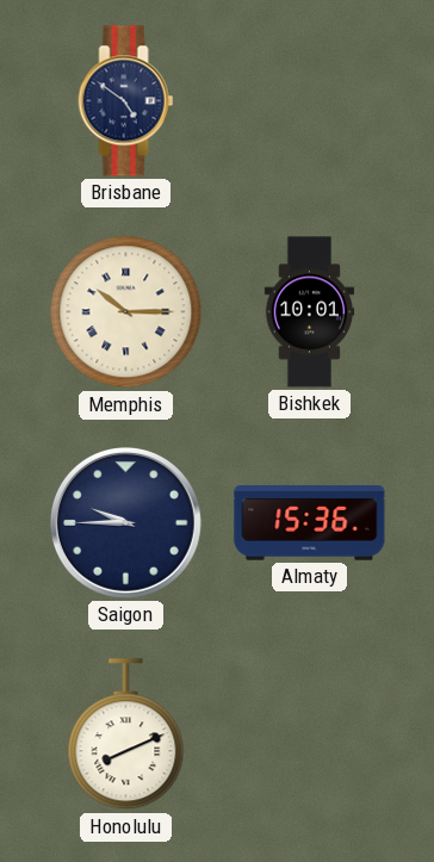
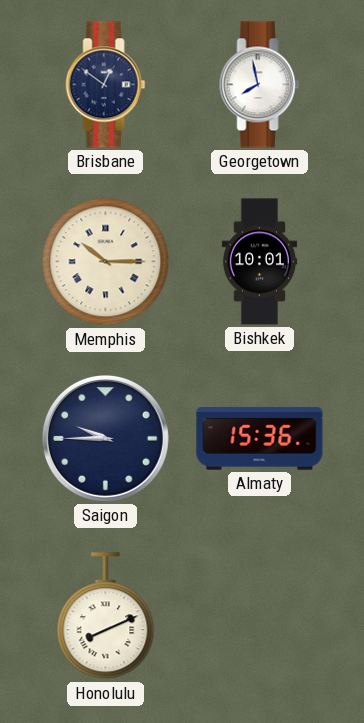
Brisbane: 4:51 -> 12:51
Georgetown: none -> 7:58
